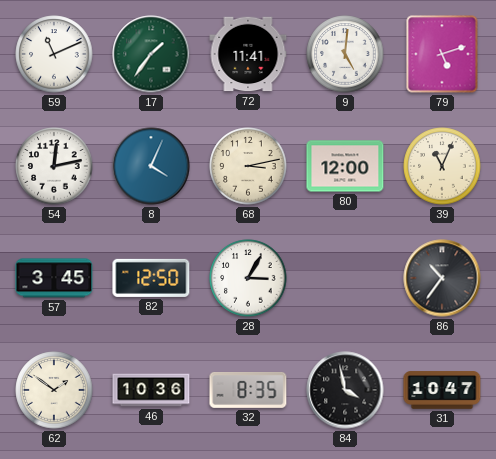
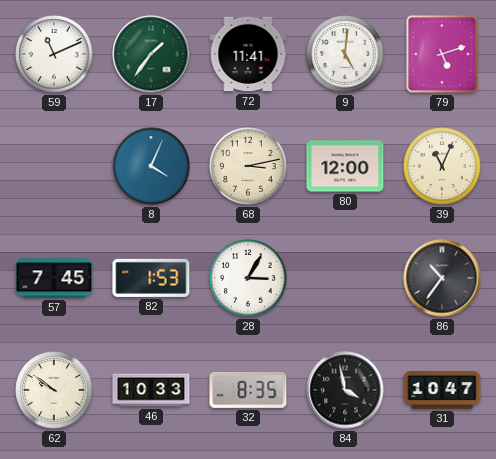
54: 12:13 -> none
57: 3:45 -> 7:45
82: 12:50 -> 1:53
62: 1:51 -> 9:51
46: 10:36 -> 10:33
